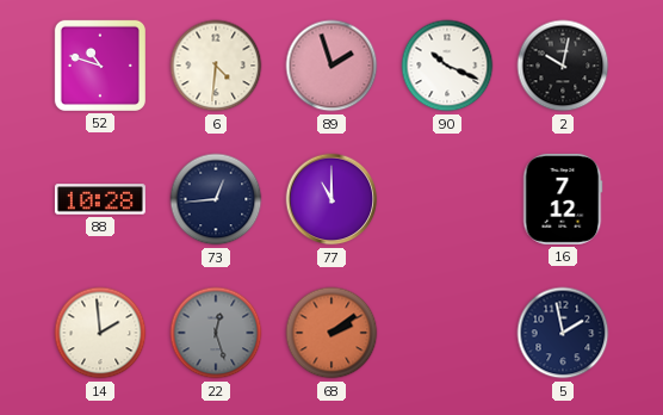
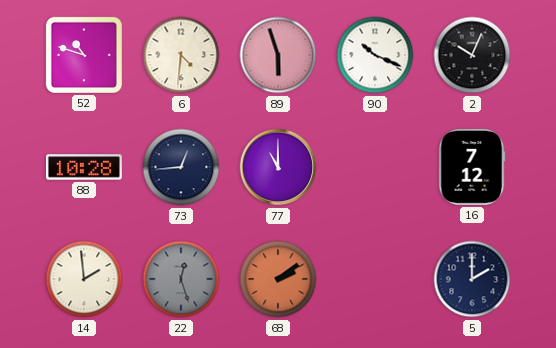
89: 1:57 -> 5:57
2: 10:02 -> 10:04
5: 1:58 -> 2:00
